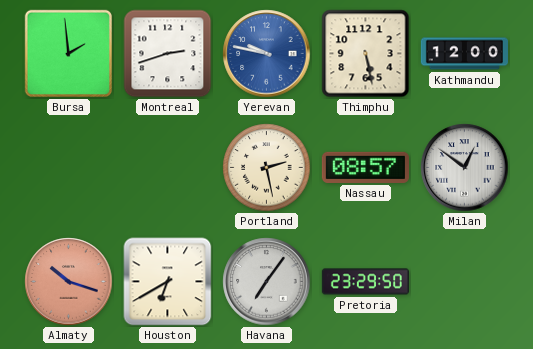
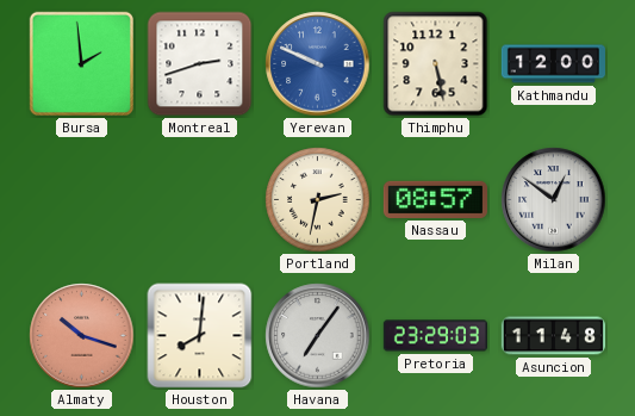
Yerevan: 9:47 -> 9:49
Portland: 2:28 -> 2:32
Houston: 6:40 -> 8:01
Pretoria: 23:29:50 -> 23:29:03
Asuncion: none -> 11:48
